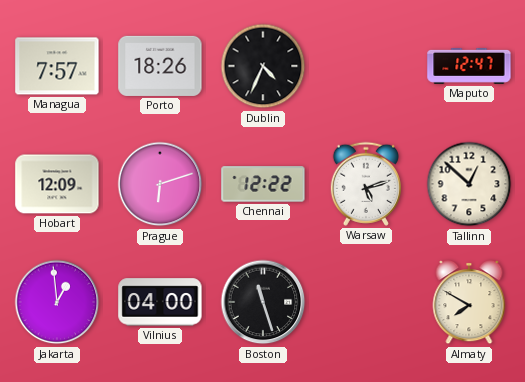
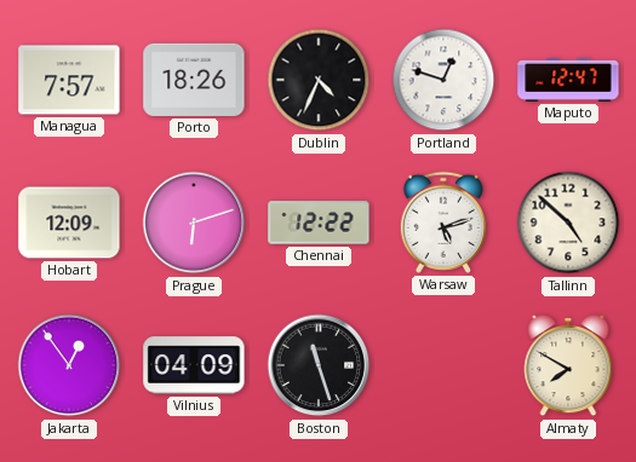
Portland: none -> 12:48
Tallinn: 12:52 -> 4:52
Jakarta: 12:59 -> 12:54
Vilnius: 04:00 -> 04:09
